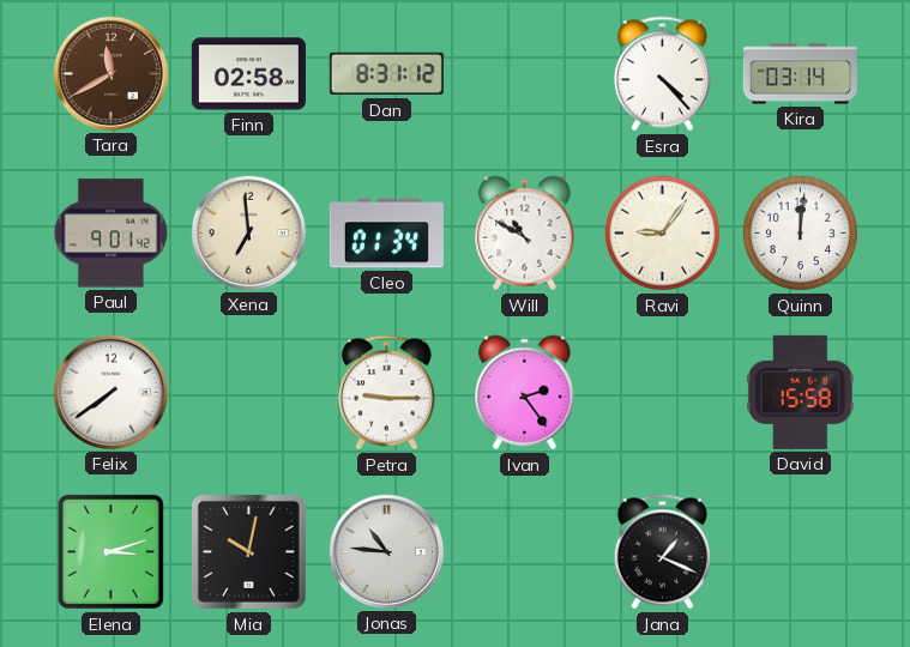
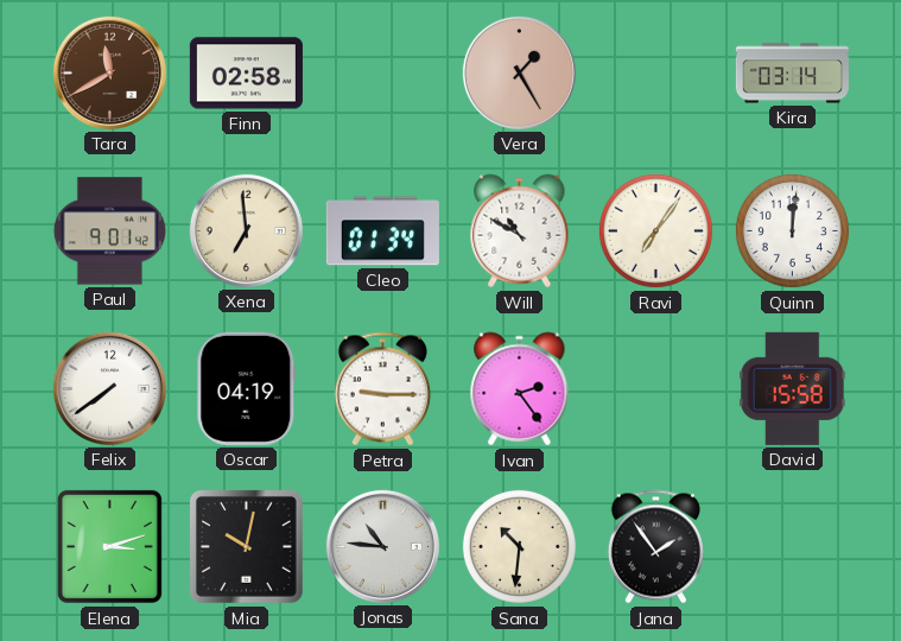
Dan: 8:31 -> none
Vera: none -> 1:25
Esra: 4:23 -> none
Ravi: 9:06 -> 7:06
Oscar: none -> 04:19
Sana: none -> 10:31
Jana: 1:19 -> 1:54
